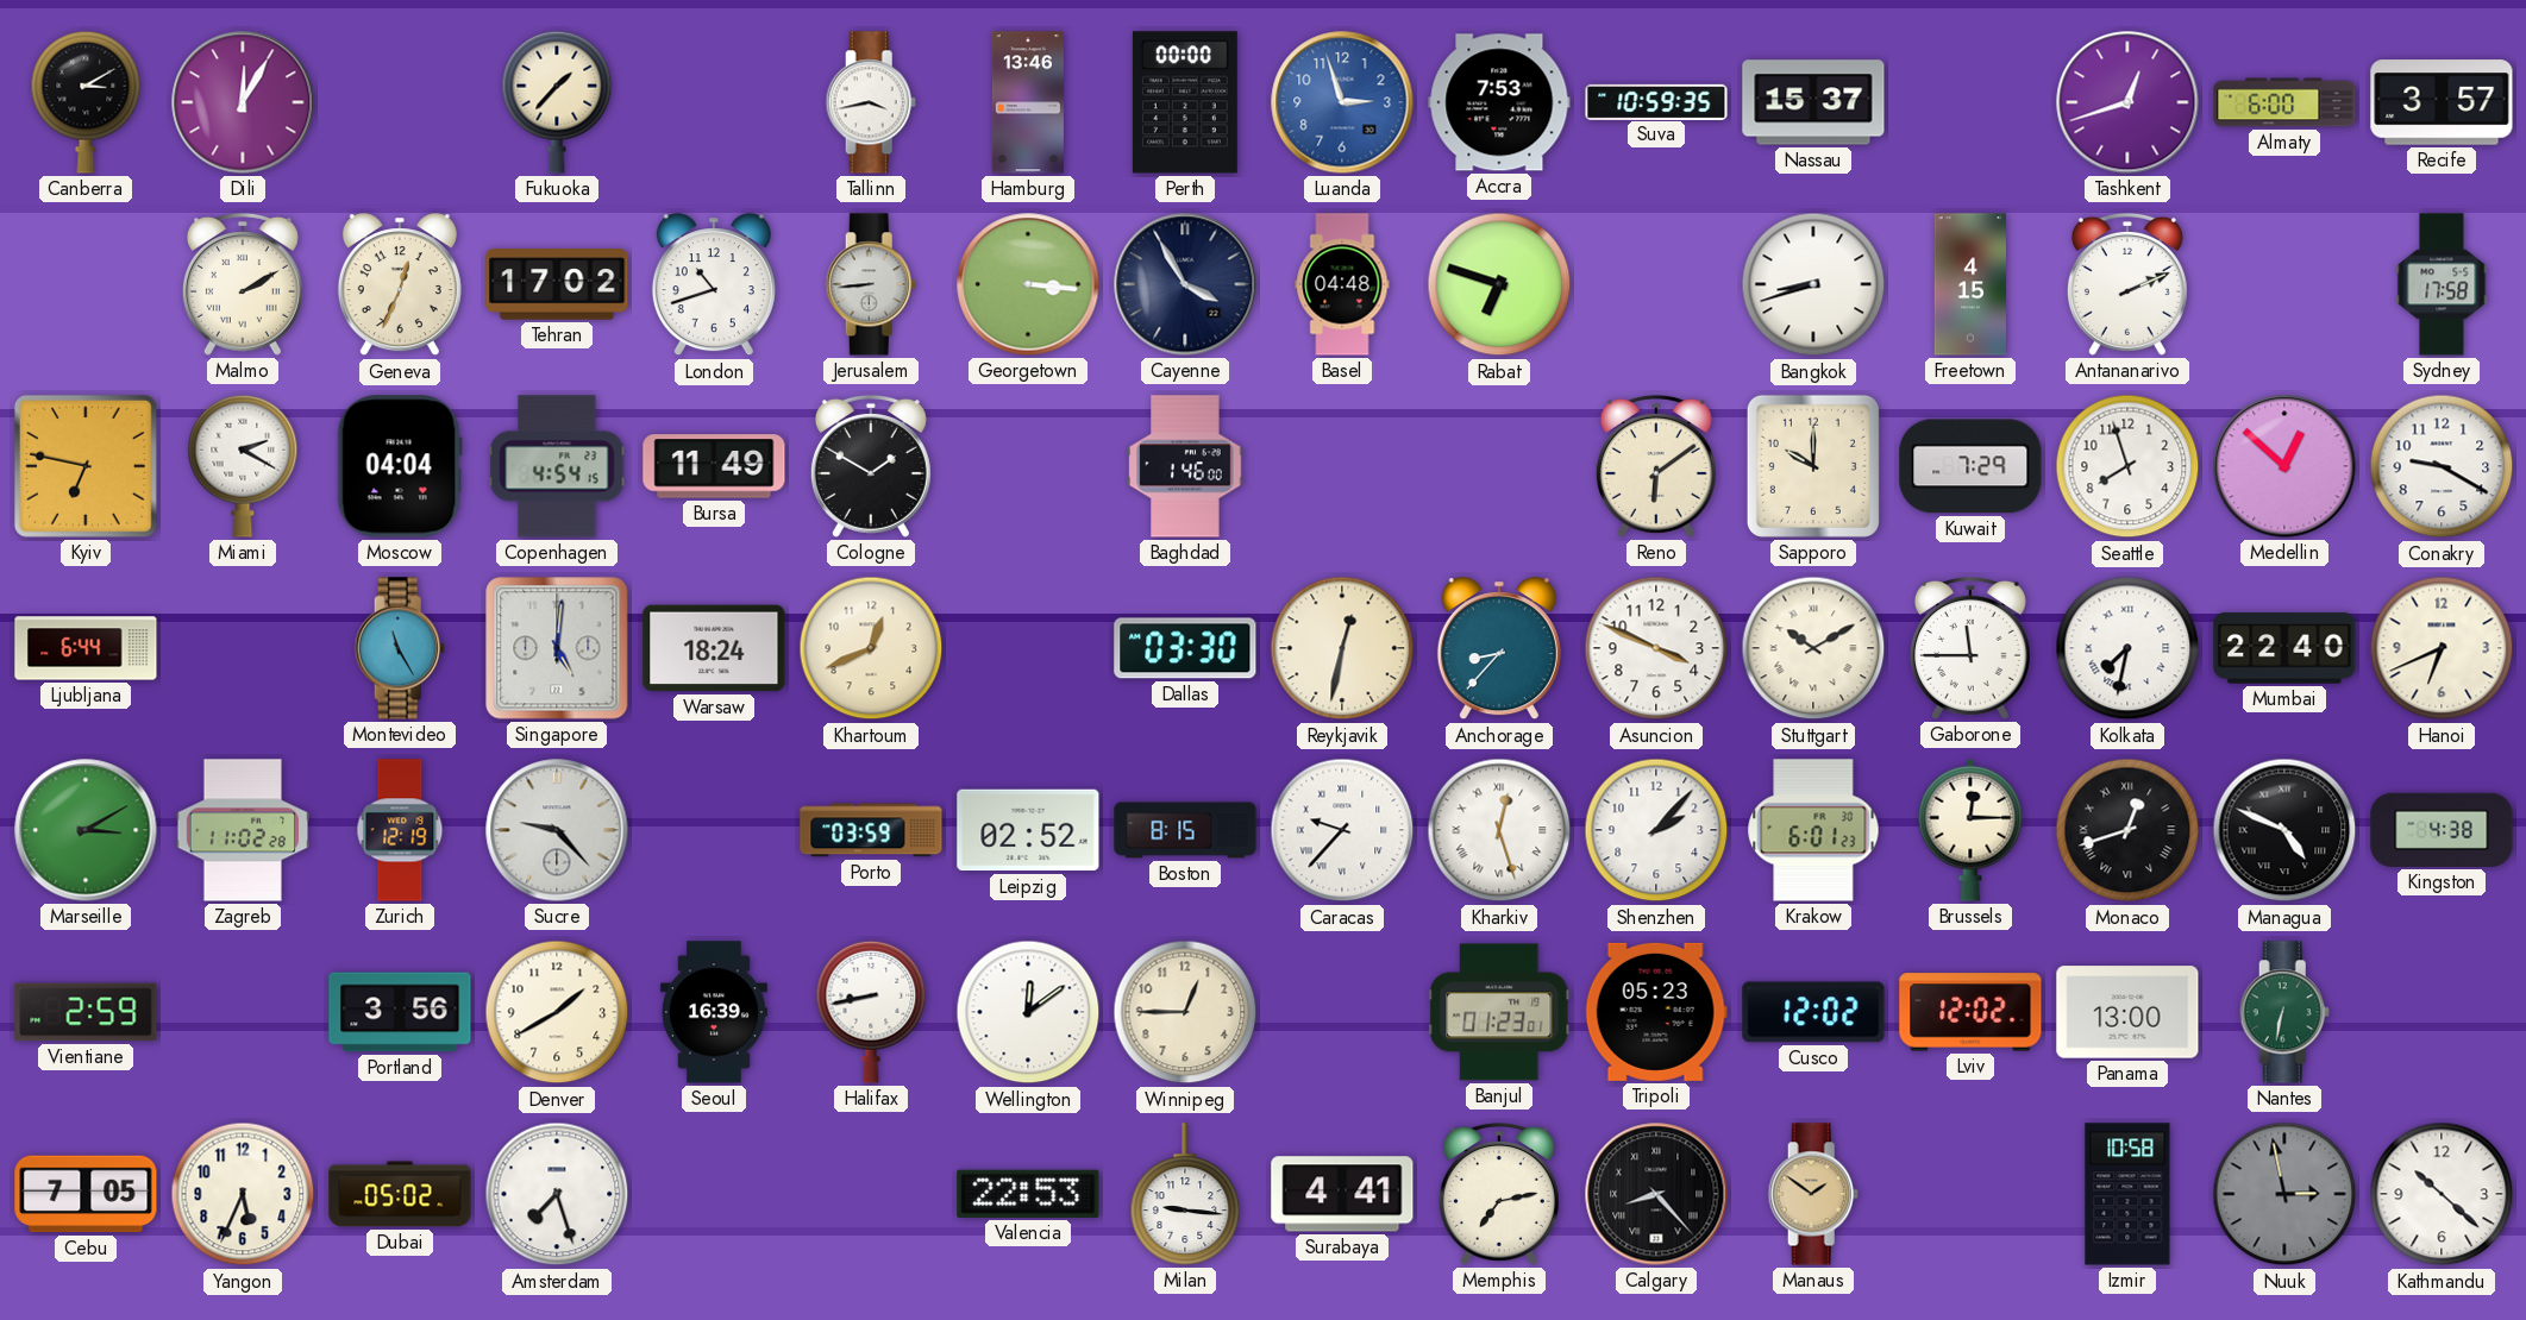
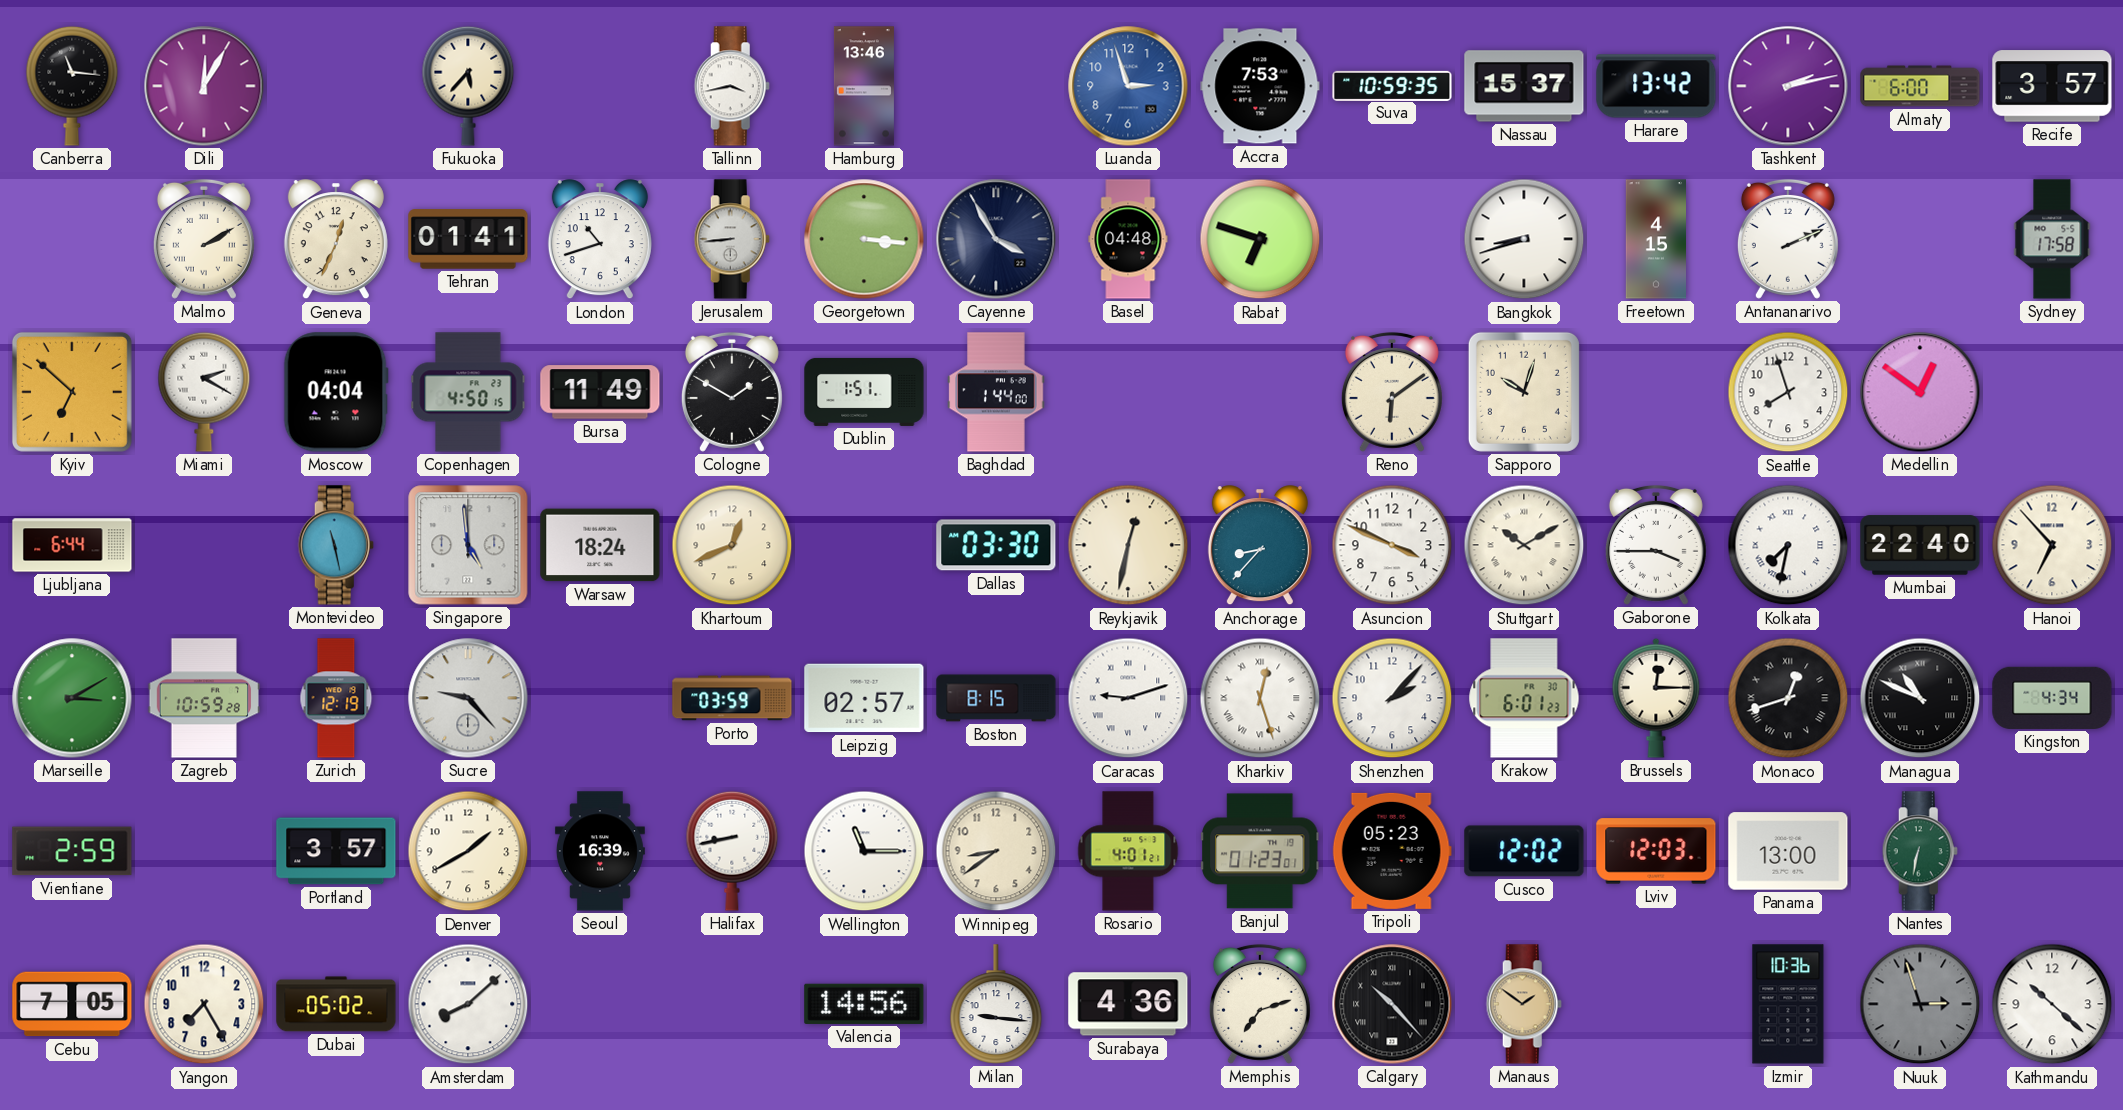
Canberra: 3:10 -> 11:16
Fukuoka: 1:37 -> 5:37
Perth: 00:00 -> none
Harare: none -> 13:42
Tashkent: 12:42 -> 2:13
Tehran: 17:02 -> 01:41
Kyiv: 6:47 -> 6:52
Copenhagen: 4:54 -> 4:50
Dublin: none -> 1:51
Baghdad: 1:46 -> 1:44
Sapporo: 10:00 -> 10:03
Kuwait: 7:29 -> none
Medellin: 12:52 -> 12:51
Conakry: 9:20 -> none
Montevideo: 11:25 -> 11:28
Singapore: 5:01 -> 4:59
Gaborone: 11:45 -> 3:45
Hanoi: 6:41 -> 6:53
Zagreb: 11:02 -> 10:59
Leipzig: 02:52 -> 02:57
Caracas: 9:37 -> 9:12
Managua: 4:49 -> 10:49
Kingston: 4:38 -> 4:34
Portland: 3:56 -> 3:57
Wellington: 12:09 -> 11:15
Winnipeg: 12:45 -> 8:39
Rosario: none -> 4:01
Lviv: 12:02 -> 12:03
Yangon: 5:34 -> 7:25
Amsterdam: 7:27 -> 8:08
Valencia: 22:53 -> 14:56
Surabaya: 4:41 -> 4:36
Memphis: 7:13 -> 7:12
Calgary: 8:23 -> 10:23
Izmir: 10:58 -> 10:36
Nuuk: 2:58 -> 2:57
